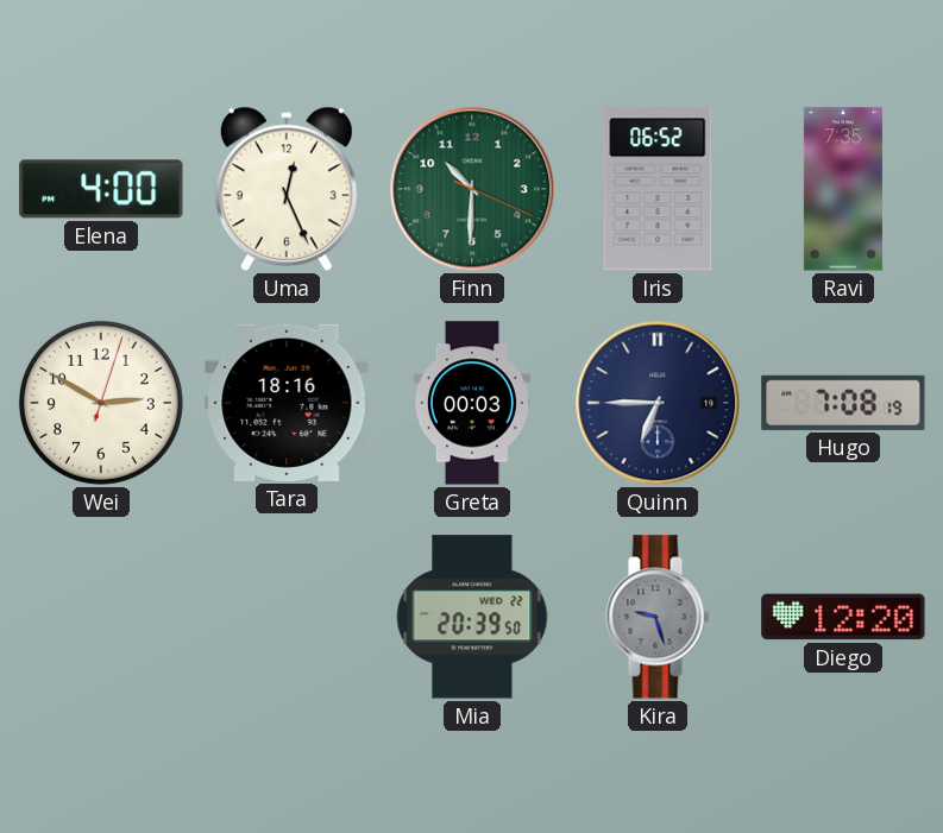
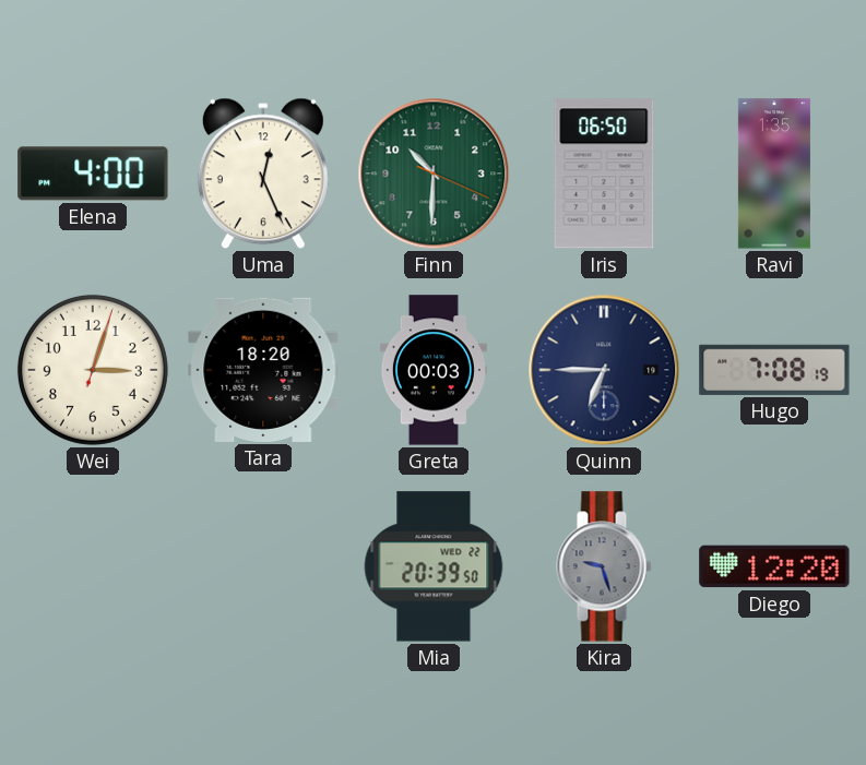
Iris: 06:52 -> 06:50
Ravi: 7:35 -> 1:35
Wei: 2:50 -> 3:03
Tara: 18:16 -> 18:20
